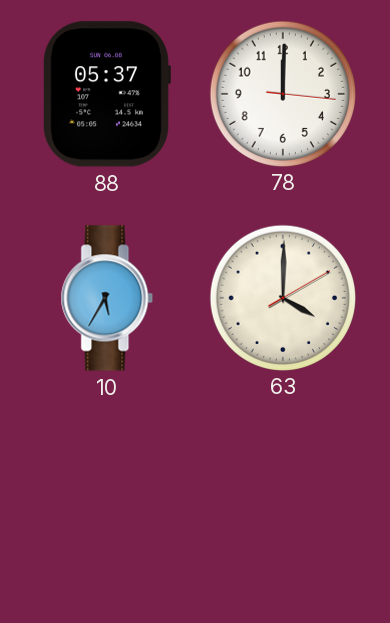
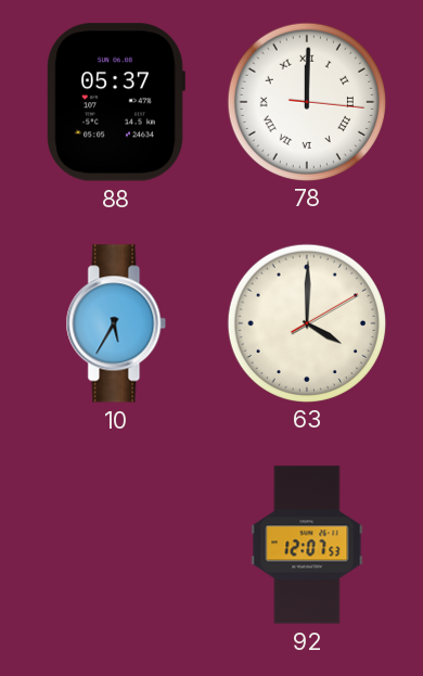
78 numerals: Arabic -> Roman
92: none -> 12:07
